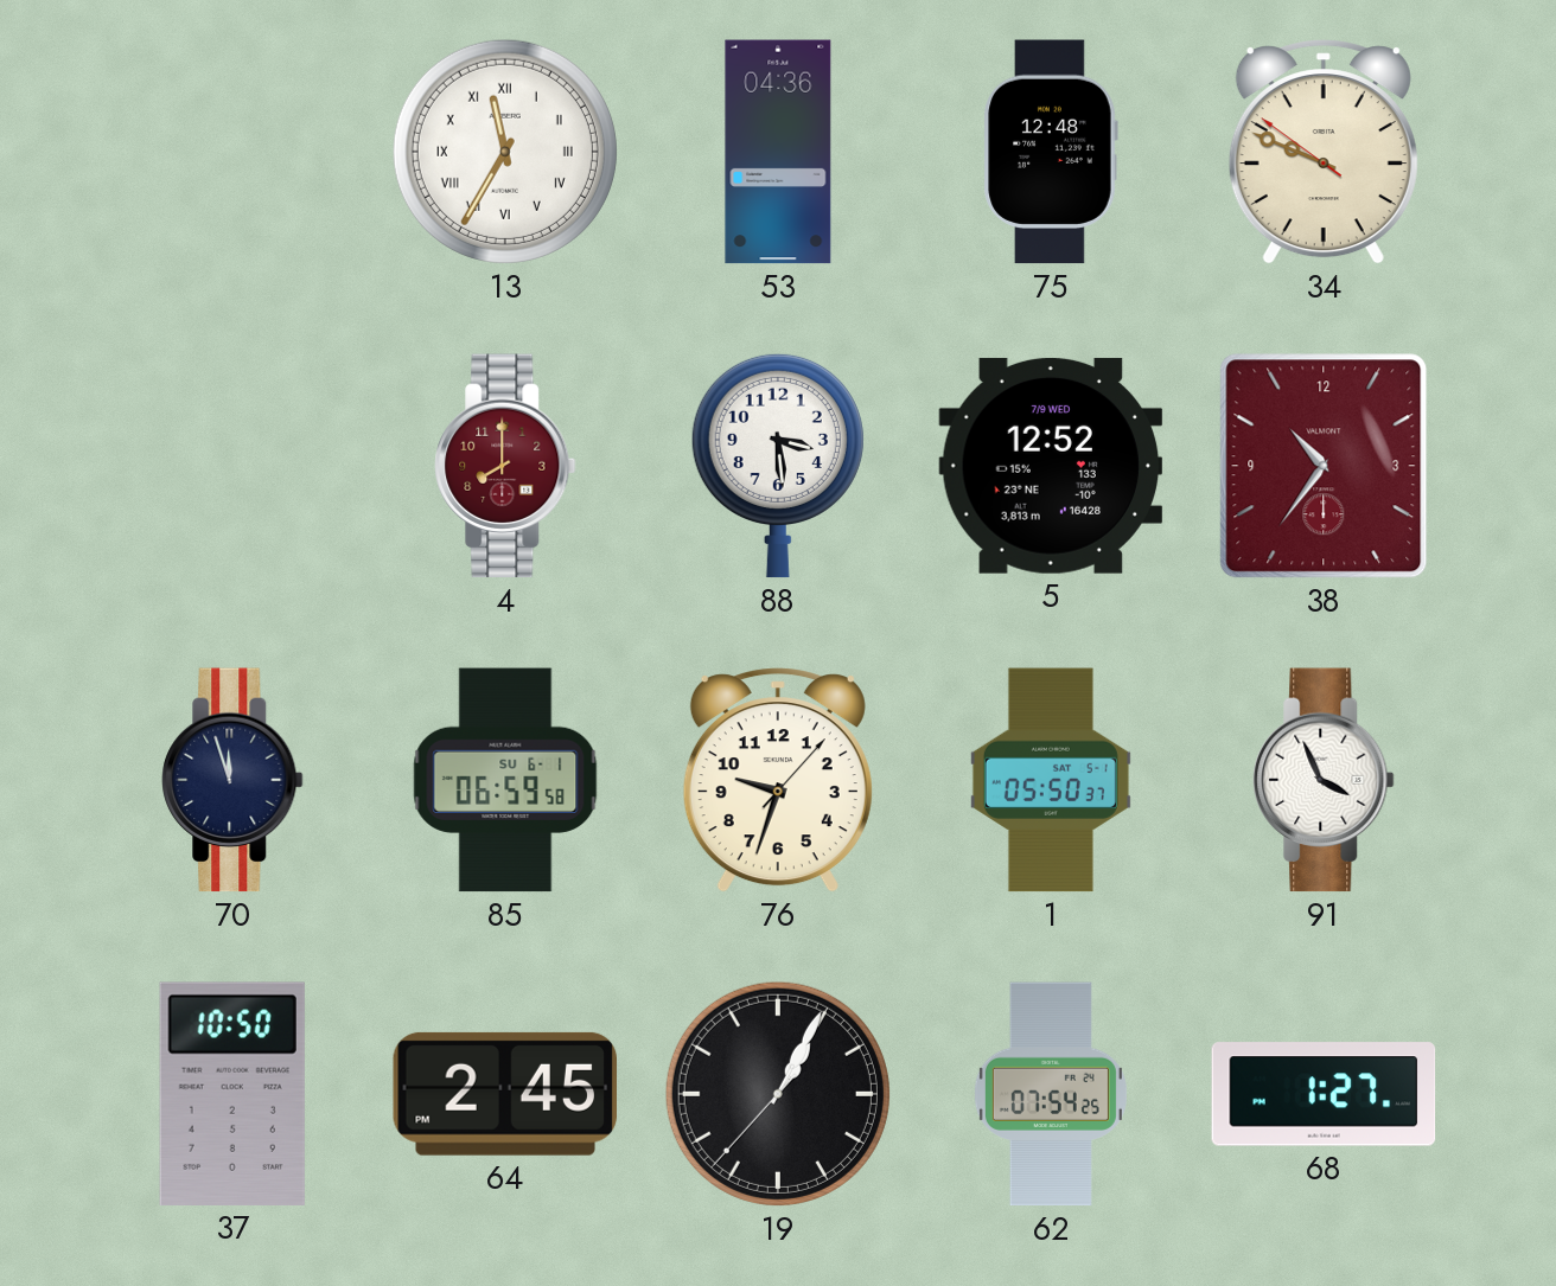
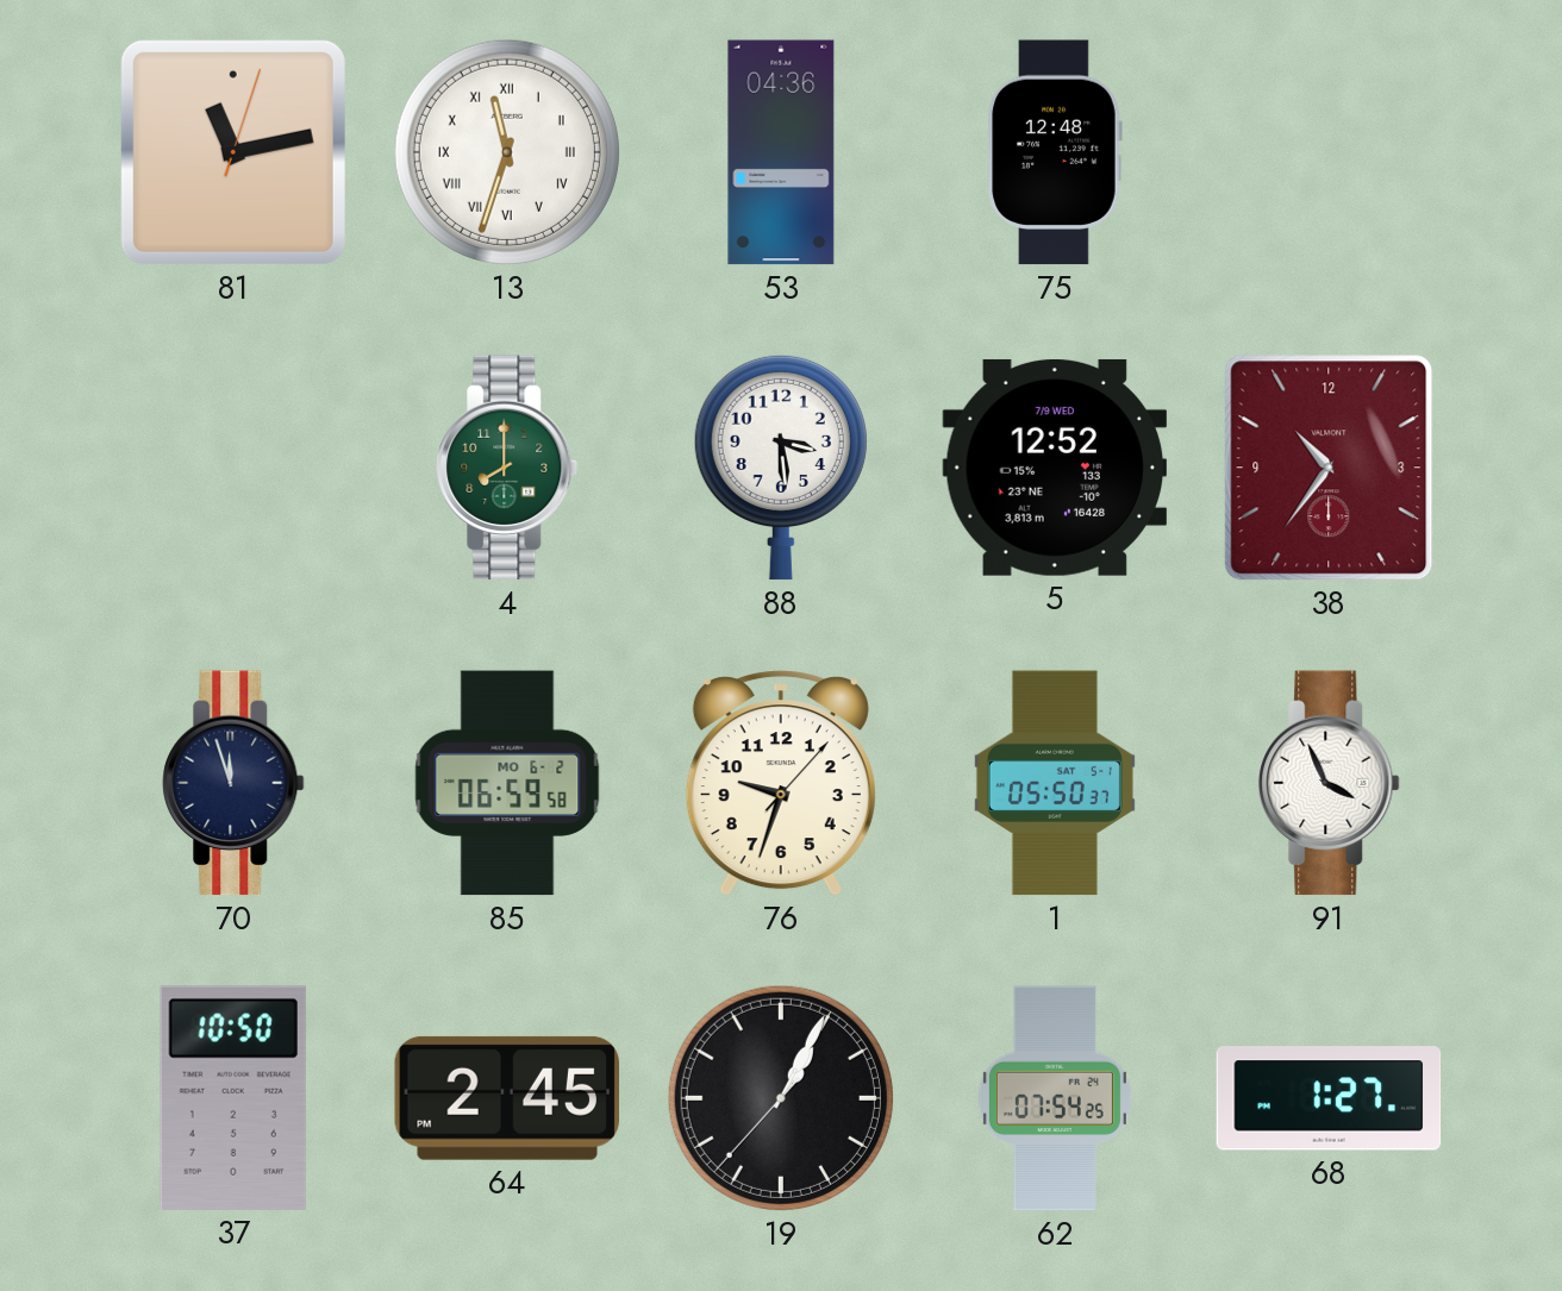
81: none -> 11:13
13: 11:35 -> 11:33
34: 9:48 -> none
4 dial: burgundy -> green
85 date: SU 6-1 -> MO 6-2
